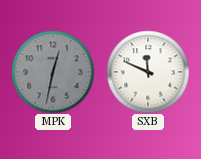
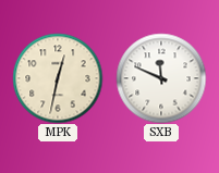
MPK dial: grey -> cream
